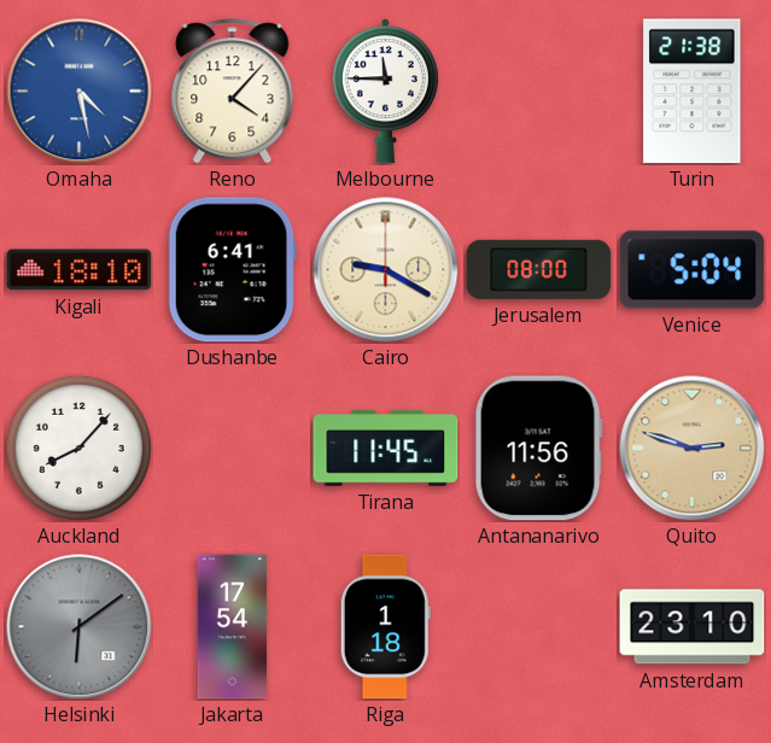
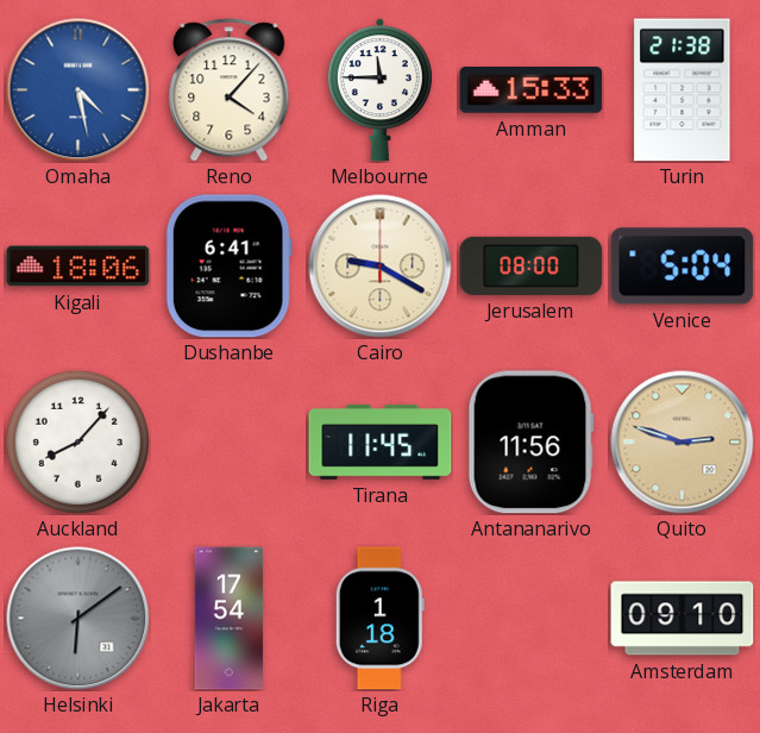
Amman: none -> 15:33
Kigali: 18:10 -> 18:06
Amsterdam: 23:10 -> 09:10
